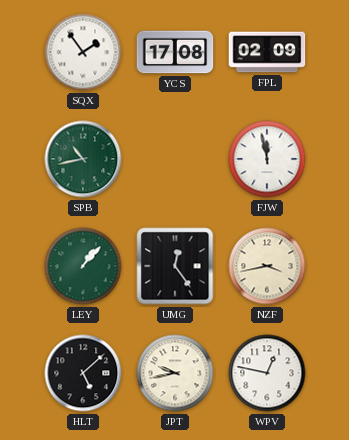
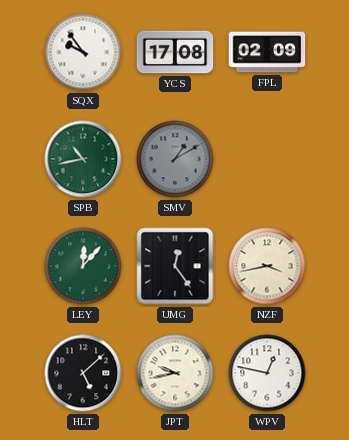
SQX: 1:54 -> 9:54
SMV: none -> 1:10
FJW: 11:58 -> none
LEY: 1:07 -> 12:07
